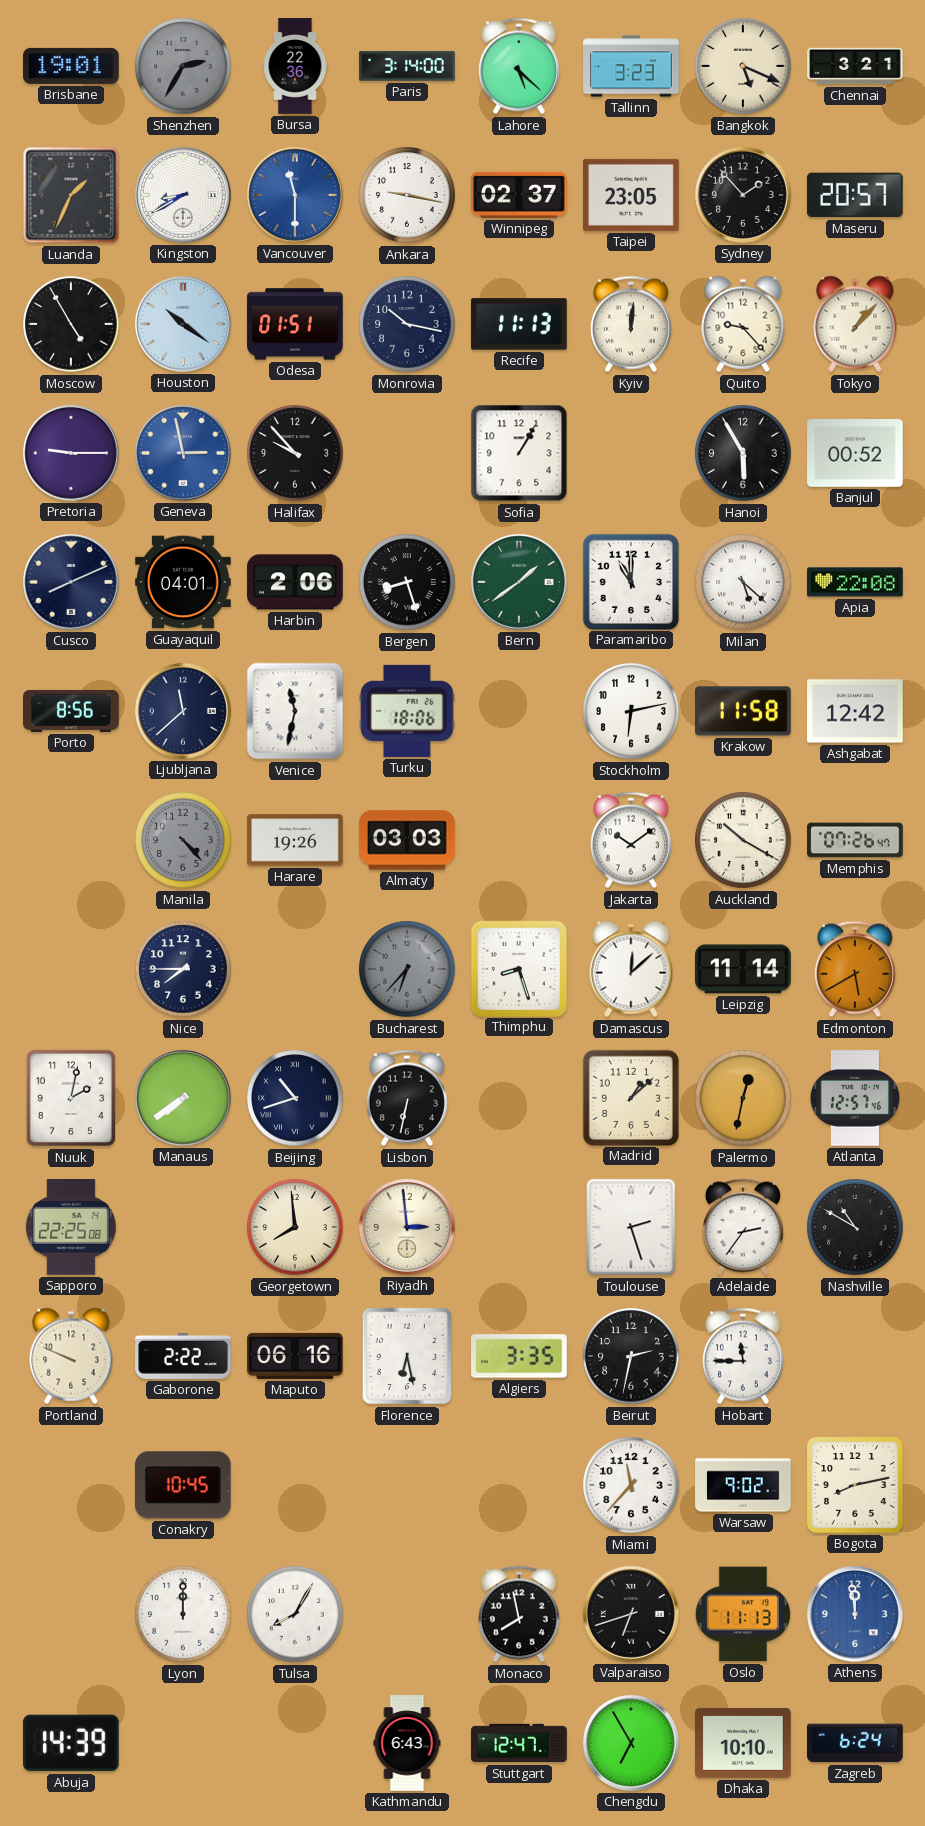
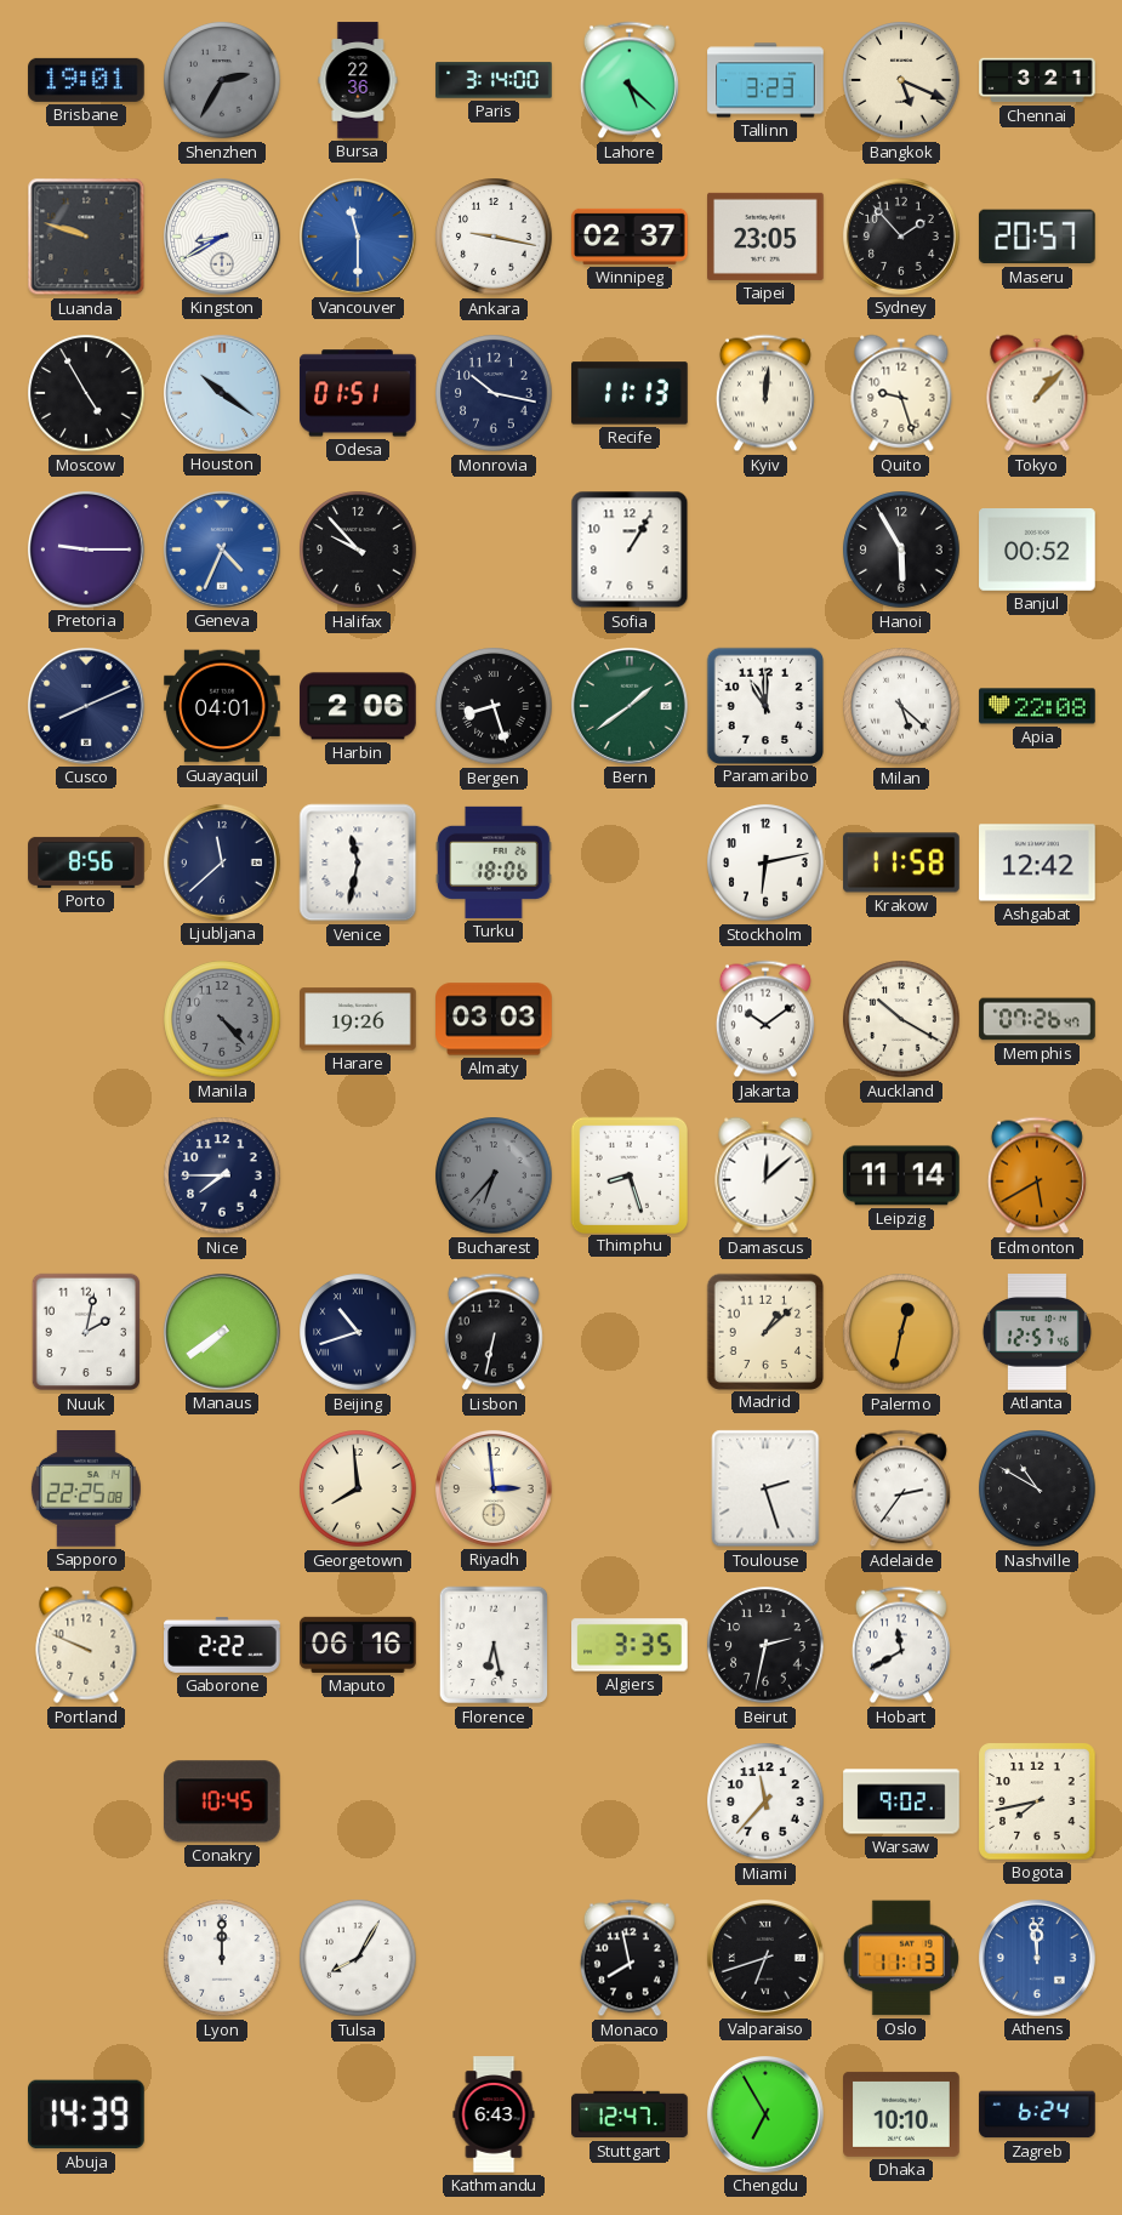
Luanda: 1:34 -> 9:48
Quito: 9:23 -> 9:27
Geneva: 2:58 -> 4:34
Hobart: 11:45 -> 11:40
Bogota: 8:13 -> 7:43
